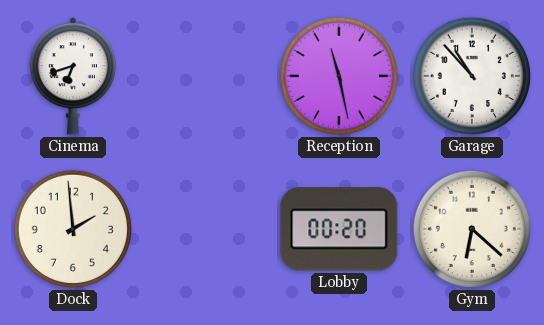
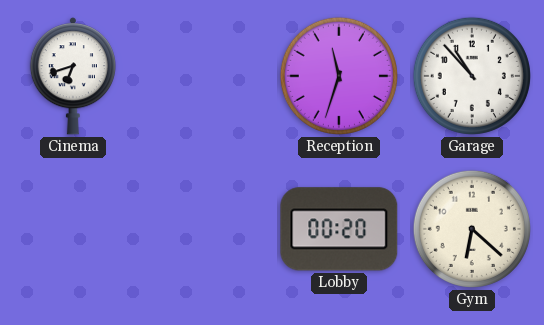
Reception: 11:28 -> 11:33
Dock: 1:59 -> none
